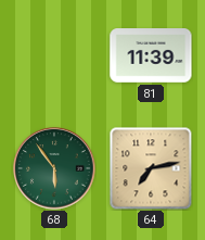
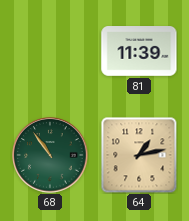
68: 5:54 -> 10:54
64: 7:13 -> 1:13
